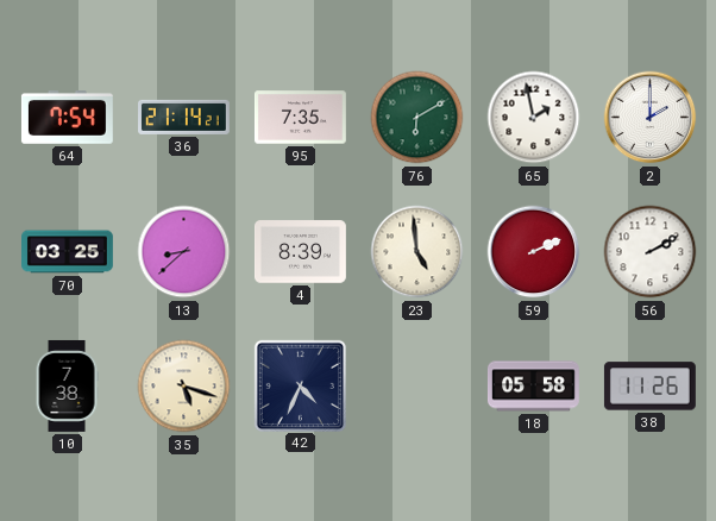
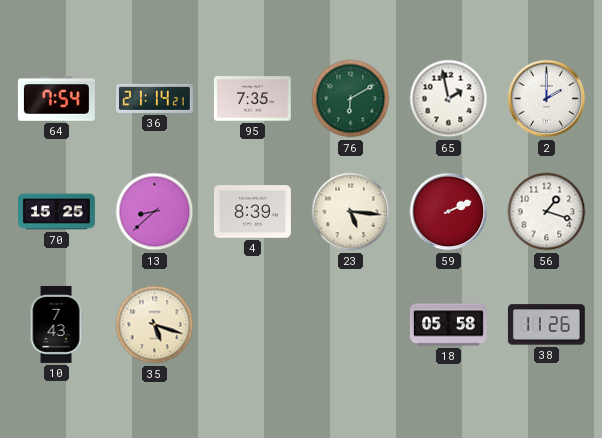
70: 03:25 -> 15:25
23: 4:59 -> 5:16
56: 2:10 -> 1:18
10: 7:38 -> 7:43
42: 4:34 -> none
